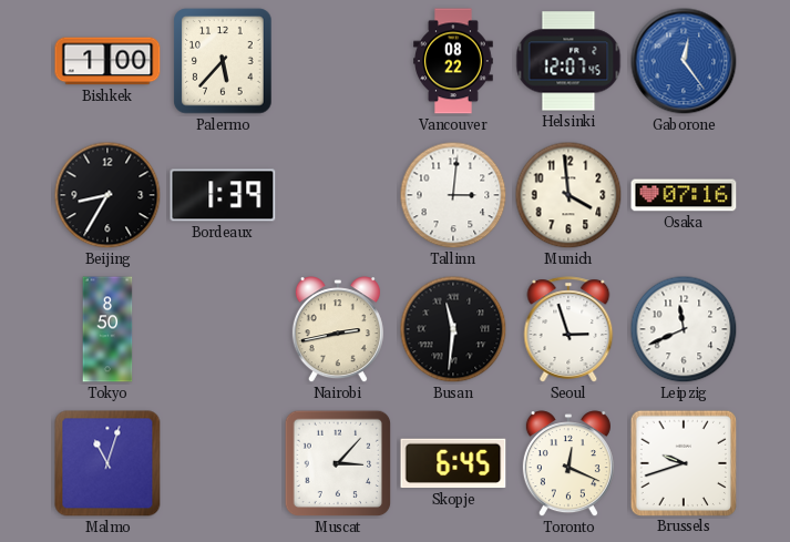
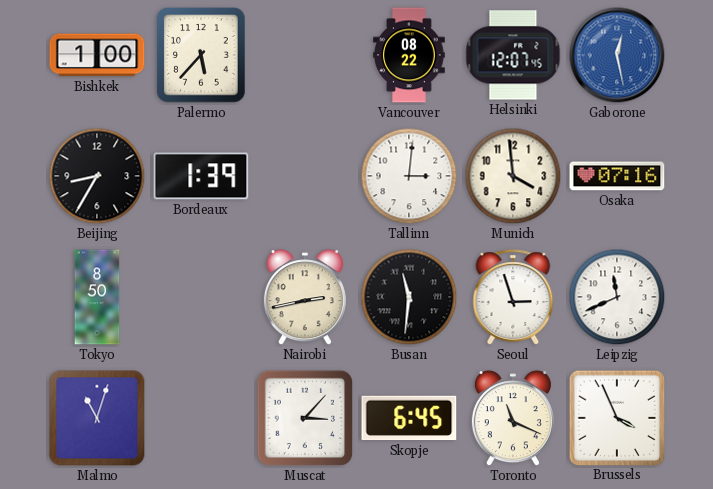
Gaborone: 12:24 -> 12:28
Toronto: 12:19 -> 11:19
Brussels: 9:42 -> 3:56
